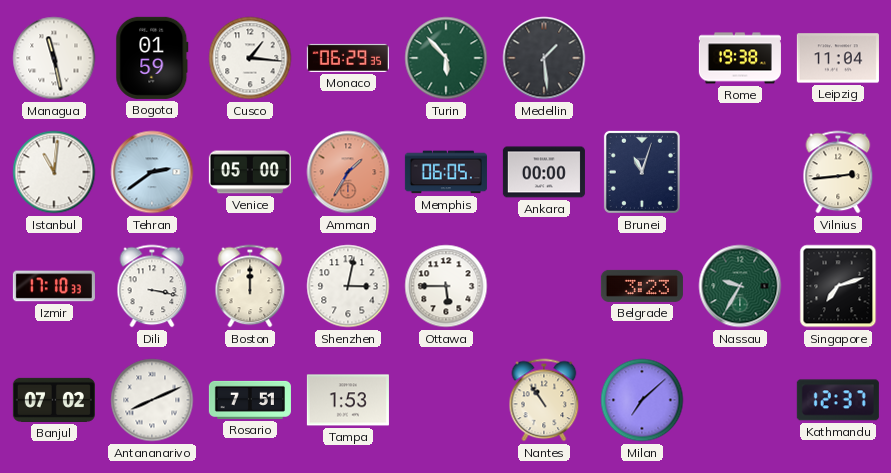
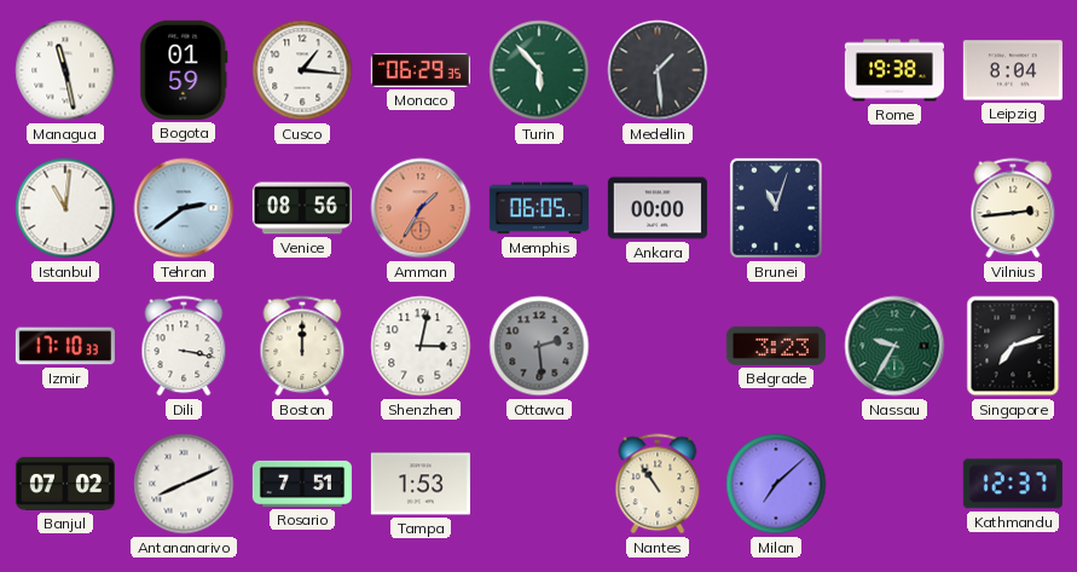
Leipzig: 11:04 -> 8:04
Venice: 05:00 -> 08:56
Ottawa: 5:45 -> 2:29
Ottawa dial: white -> grey
